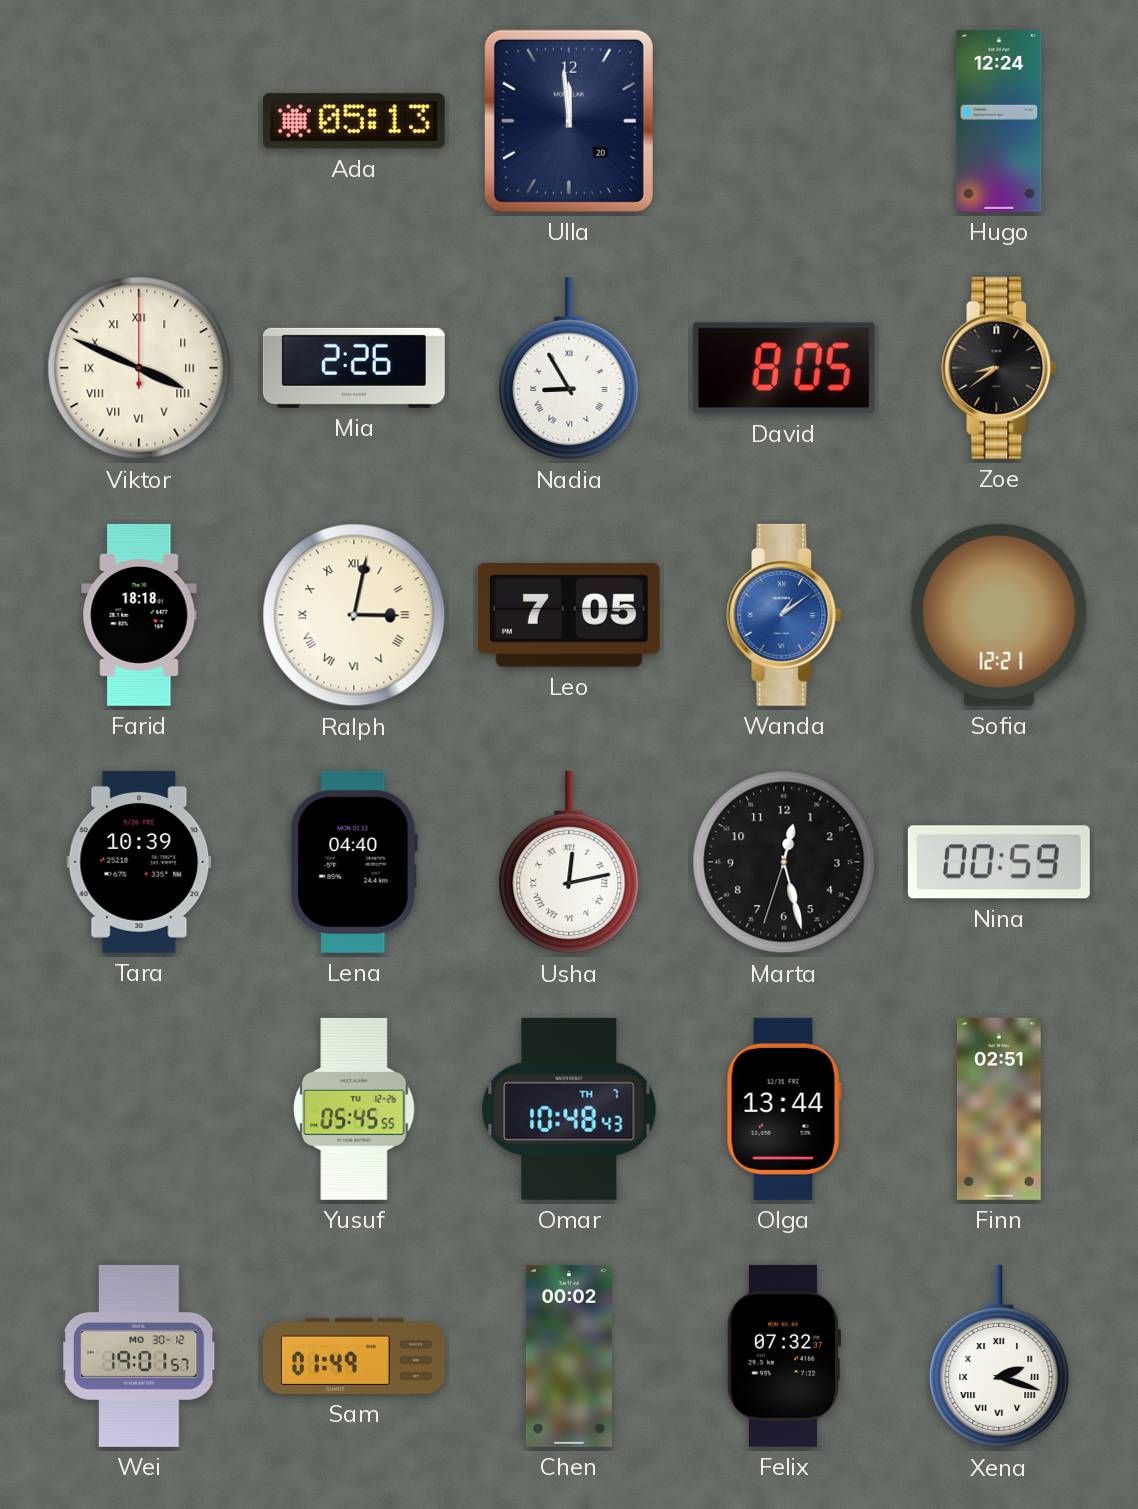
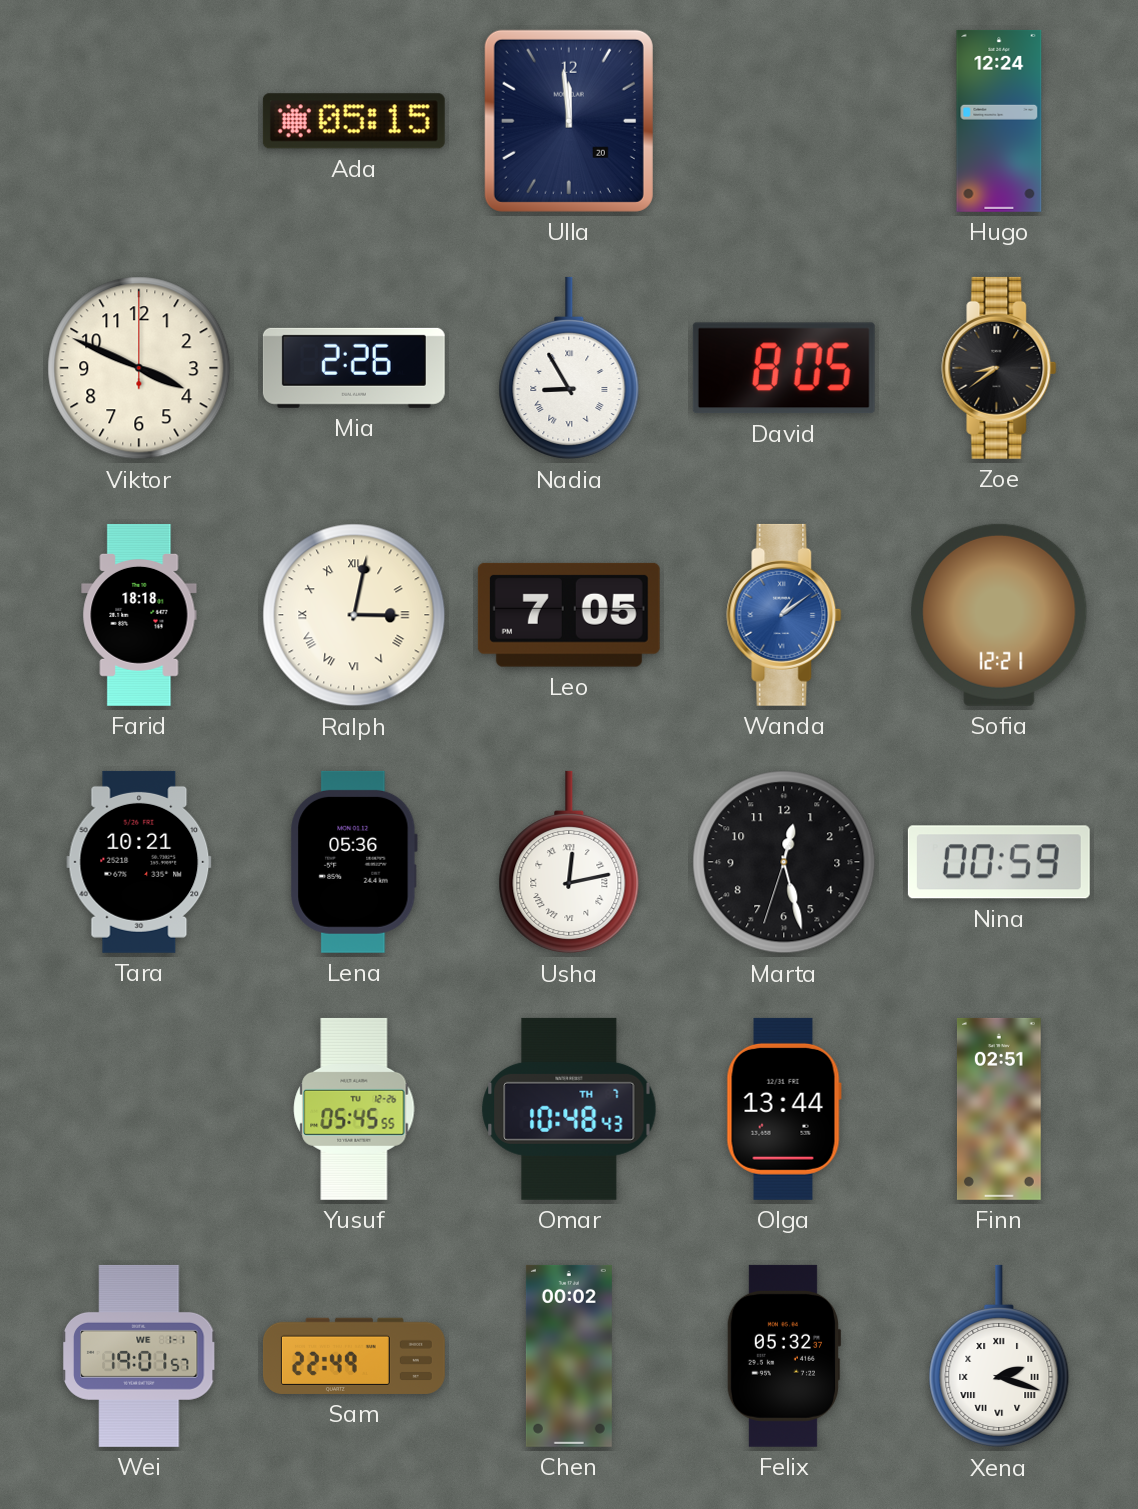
Ada: 05:13 -> 05:15
Viktor numerals: Roman -> Arabic
Tara: 10:39 -> 10:21
Lena: 04:40 -> 05:36
Wei date: MO 30-12 -> WE 1-1
Sam: 01:49 -> 22:49
Felix: 07:32 -> 05:32
